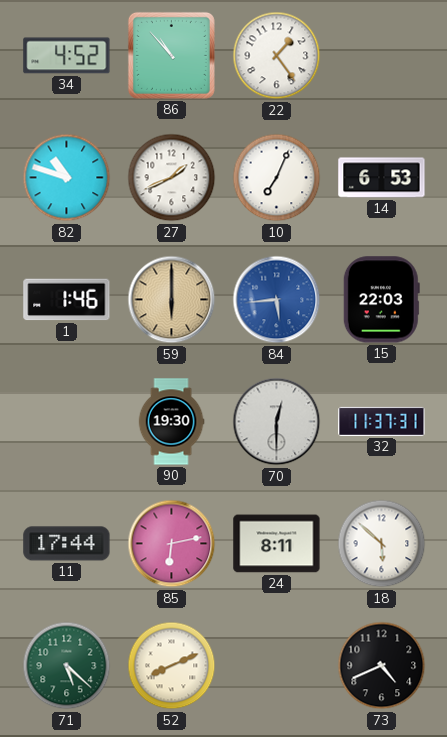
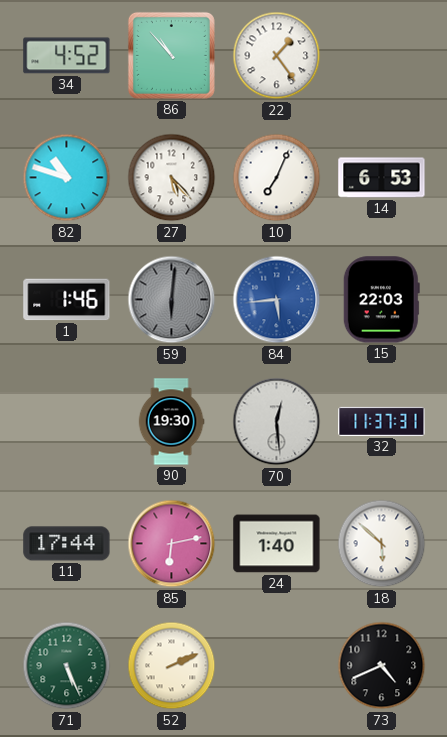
27: 1:41 -> 5:23
59: 6:00 -> 6:01
59 dial: champagne -> grey
70: 12:30 -> 12:29
24: 8:11 -> 1:40
71: 5:22 -> 5:26
52: 8:11 -> 2:11
